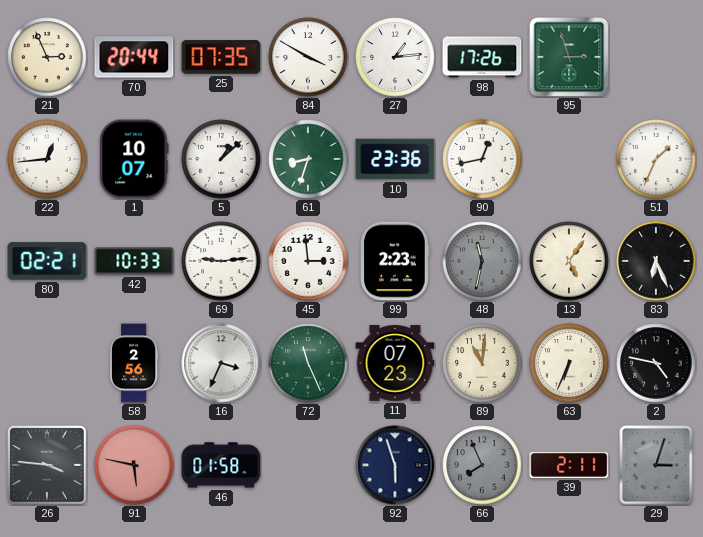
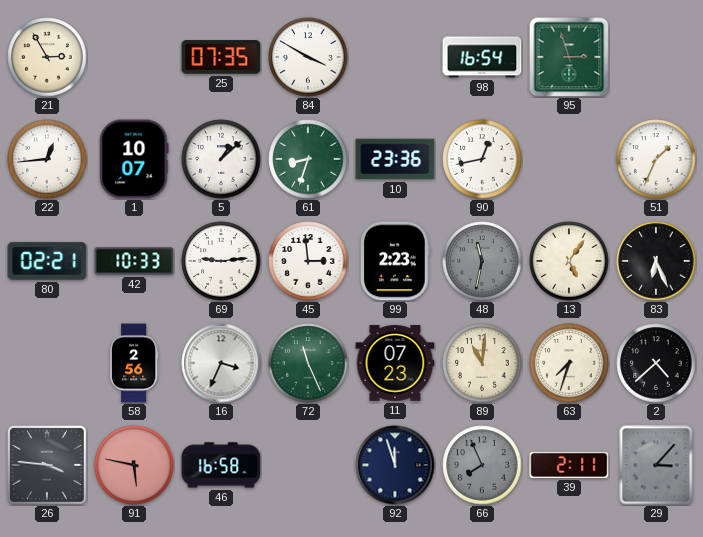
21: 2:56 -> 2:55
70: 20:44 -> none
27: 1:14 -> none
98: 17:26 -> 16:54
63: 6:34 -> 7:33
2: 4:47 -> 4:38
46: 01:58 -> 16:58
92: 5:57 -> 11:57
29: 3:03 -> 3:07
